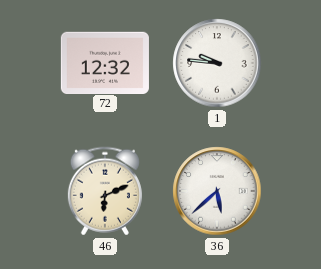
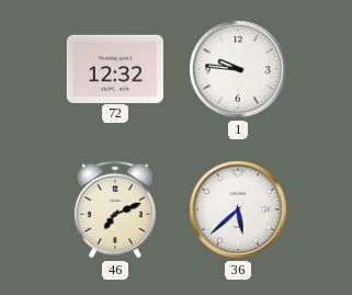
46: 6:11 -> 7:11
